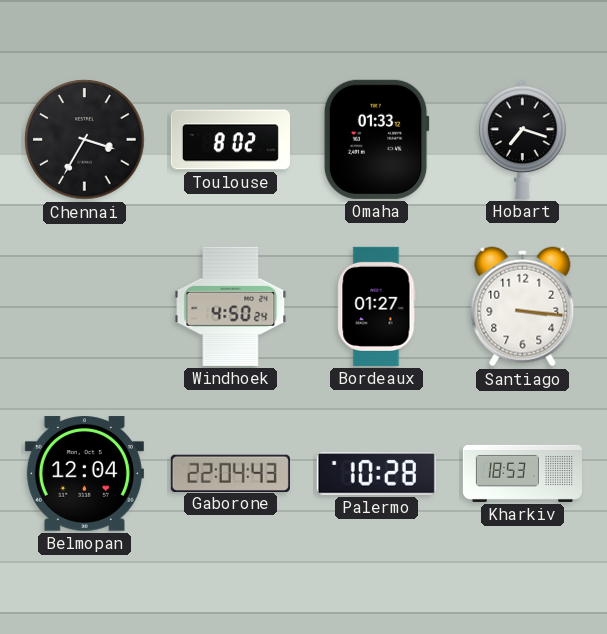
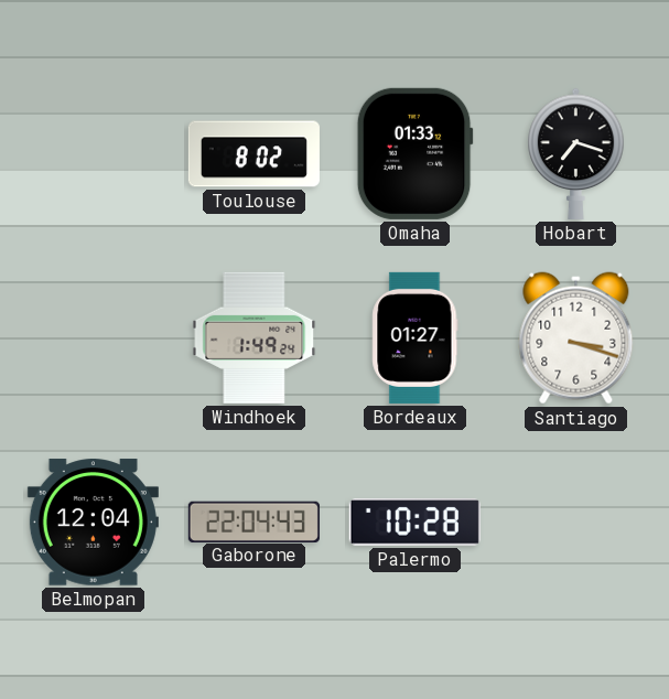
Chennai: 3:35 -> none
Windhoek: 4:50 -> 1:49
Santiago: 3:16 -> 3:18
Kharkiv: 18:53 -> none
